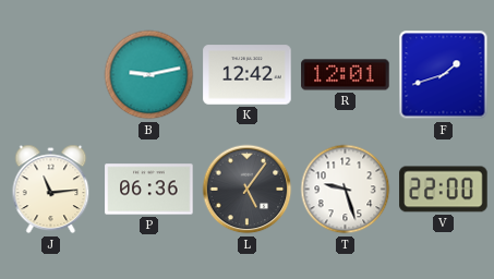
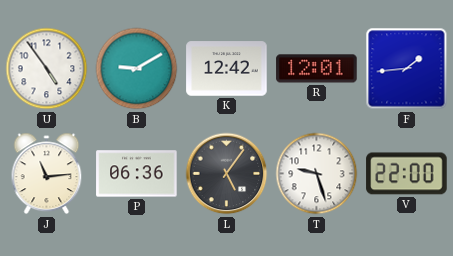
U: none -> 4:54
B: 9:13 -> 9:10
F: 1:42 -> 1:44
